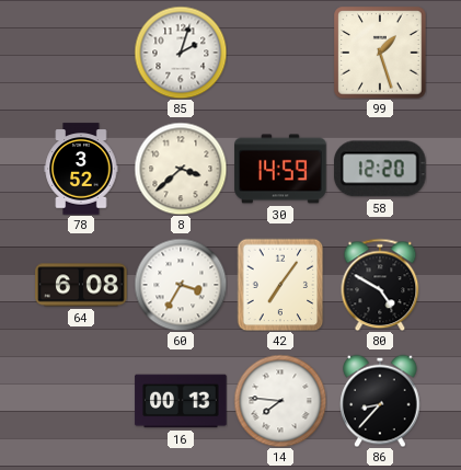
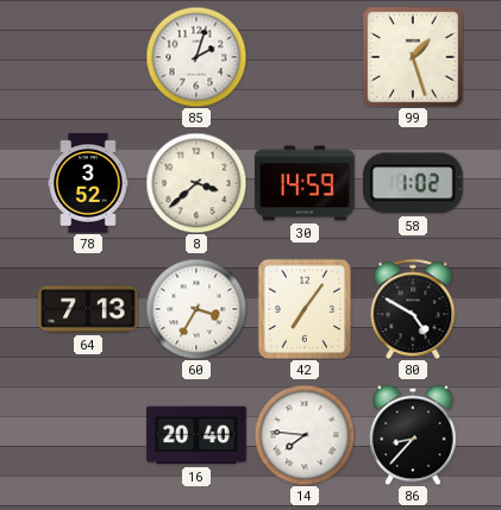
58: 12:20 -> 1:02
64: 6:08 -> 7:13
16: 00:13 -> 20:40
